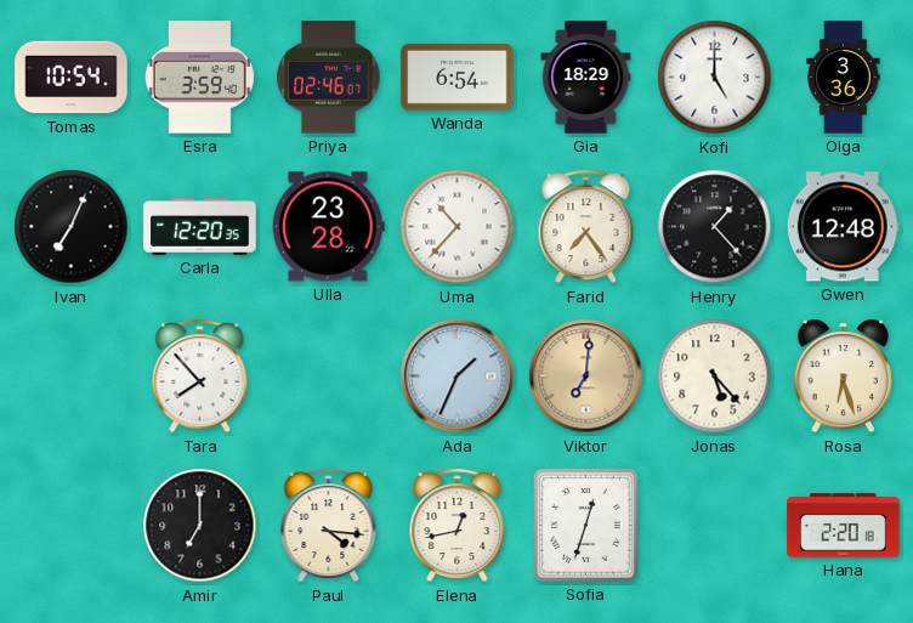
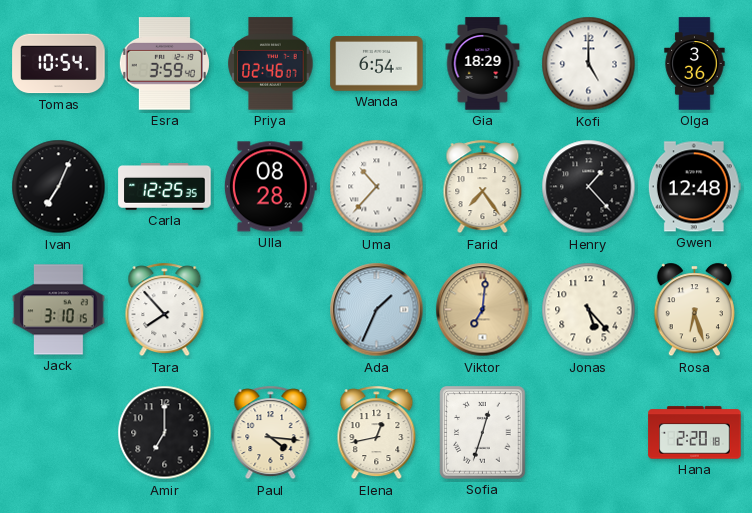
Carla: 12:20 -> 12:25
Ulla: 23:28 -> 08:28
Jack: none -> 3:10
